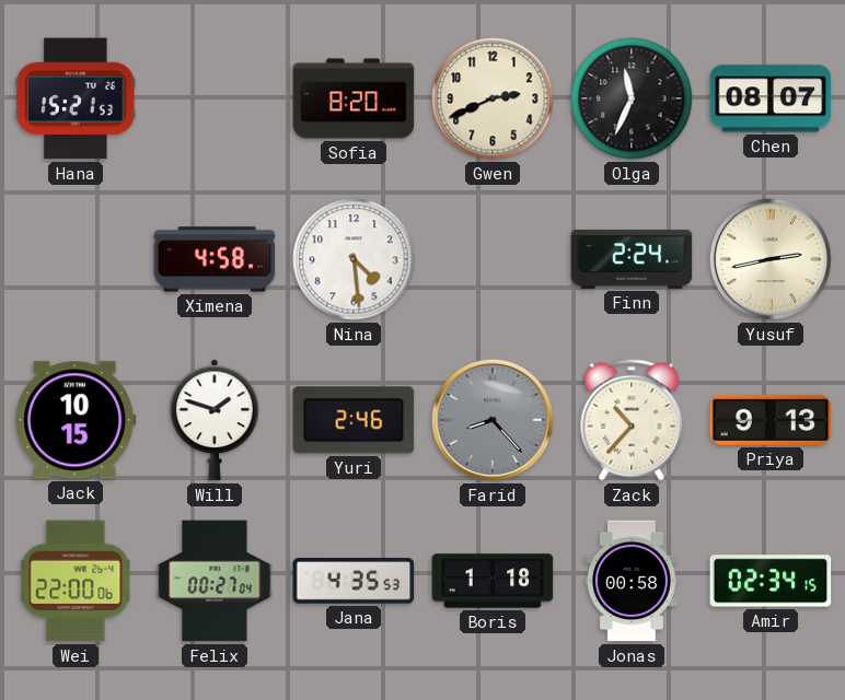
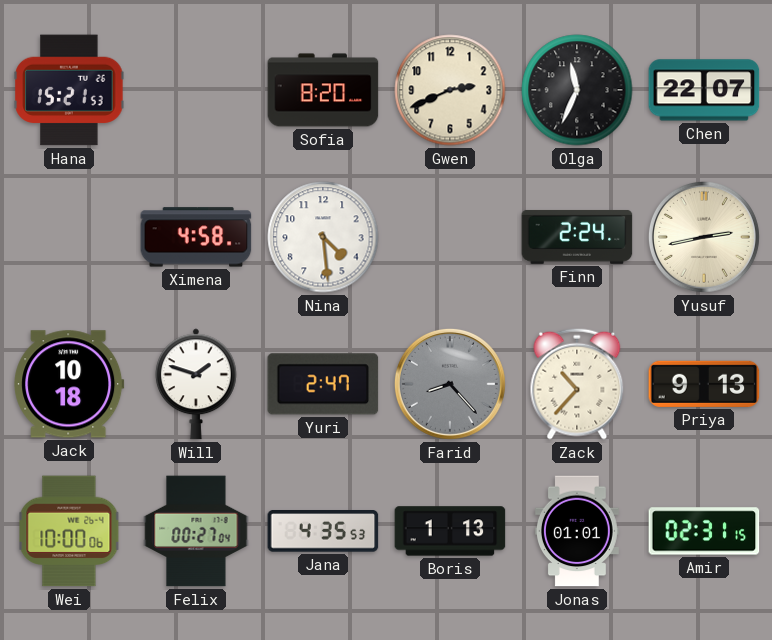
Chen: 08:07 -> 22:07
Jack: 10:15 -> 10:18
Yuri: 2:46 -> 2:47
Wei: 22:00 -> 10:00
Boris: 1:18 -> 1:13
Jonas: 00:58 -> 01:01
Amir: 02:34 -> 02:31
